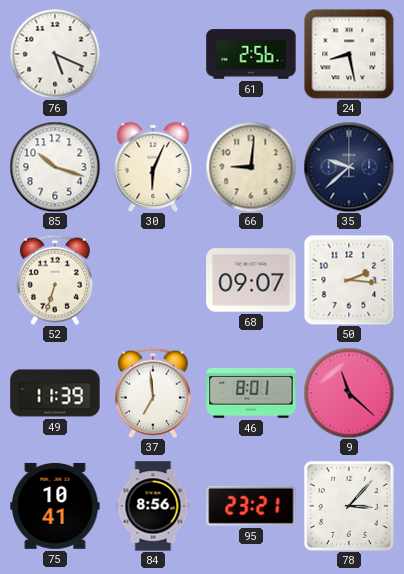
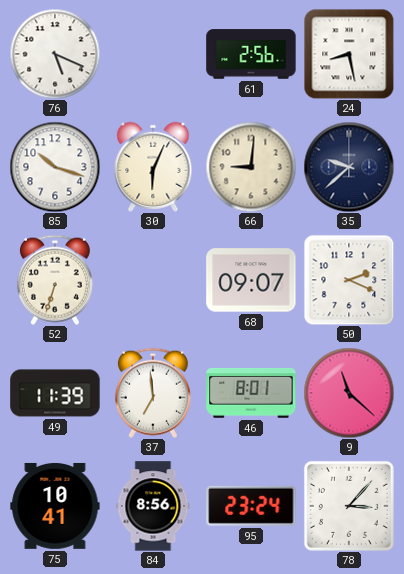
50: 2:16 -> 2:19
95: 23:21 -> 23:24
